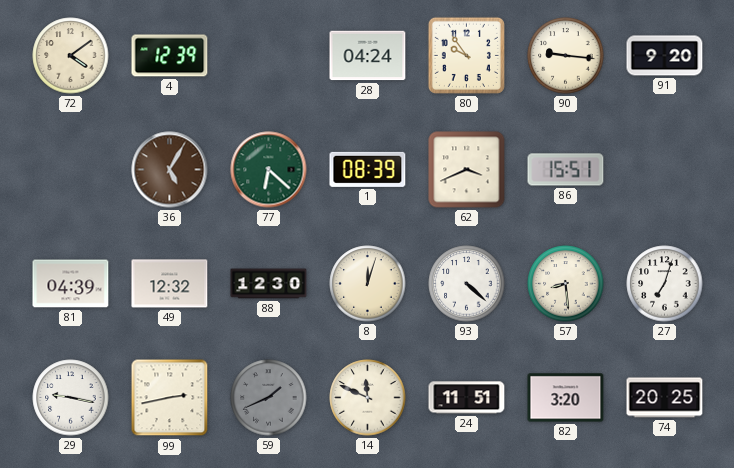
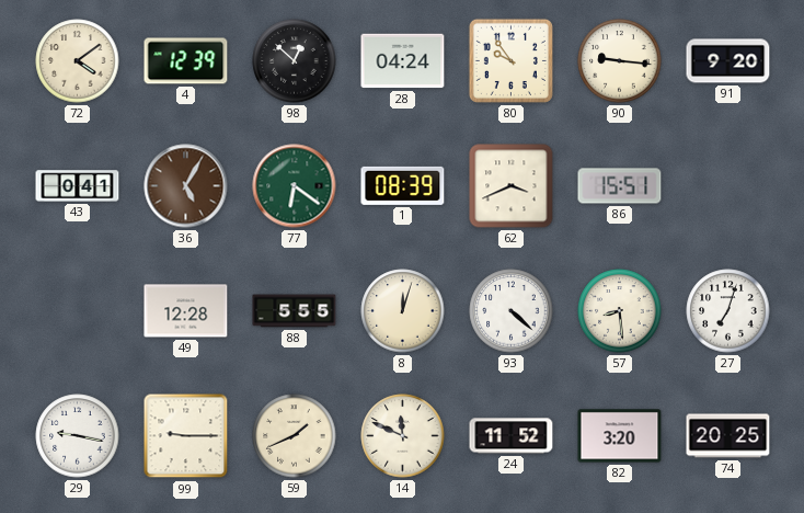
98: none -> 12:52
43: none -> 0:41
77: 6:22 -> 6:21
81: 04:39 -> none
49: 12:32 -> 12:28
88: 12:30 -> 5:55
99: 2:43 -> 9:15
59 dial: grey -> cream
24: 11:51 -> 11:52
